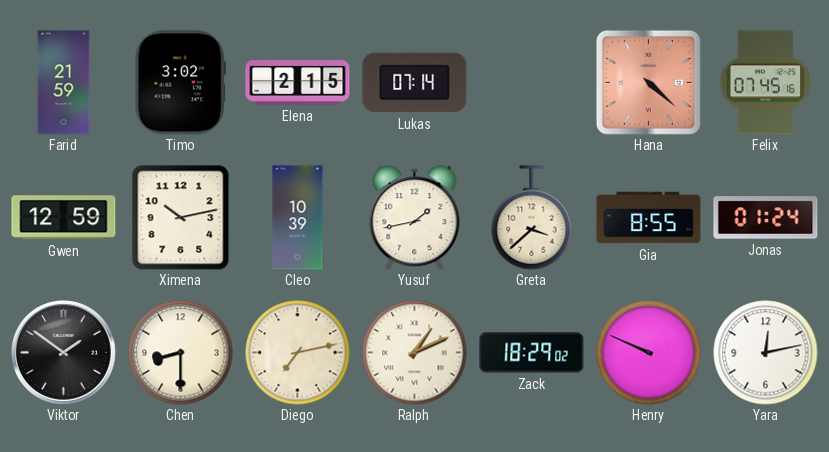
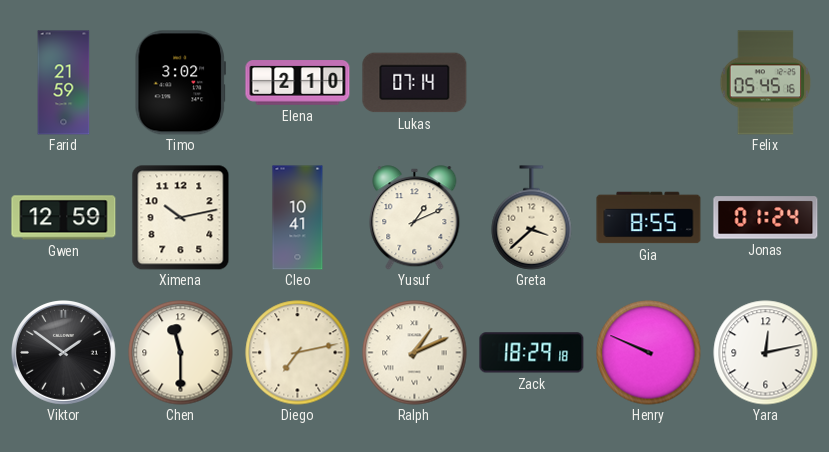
Elena: 2:15 -> 2:10
Hana: 4:22 -> none
Felix: 07:45 -> 05:45
Cleo: 10:39 -> 10:41
Yusuf: 1:43 -> 1:11
Chen: 8:30 -> 11:30
Zack: 18:29:02 -> 18:29:18
